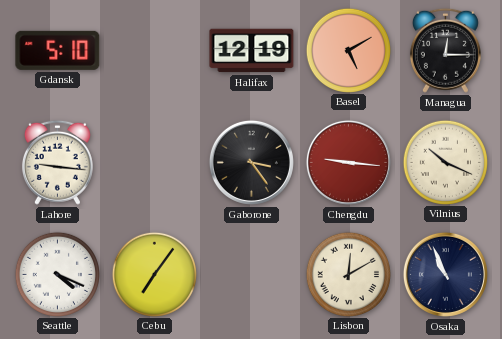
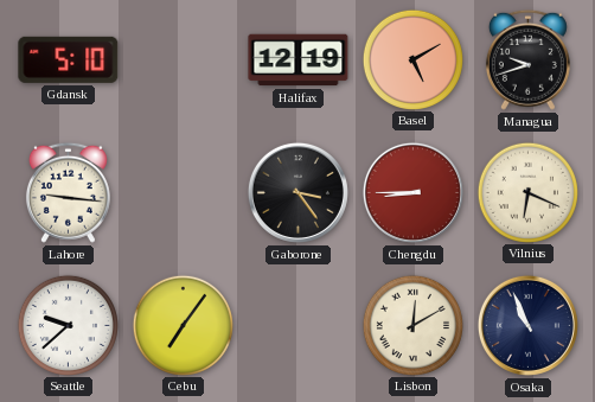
Managua: 12:15 -> 9:42
Chengdu: 9:16 -> 8:45
Vilnius: 10:19 -> 6:19
Seattle: 4:19 -> 9:38
